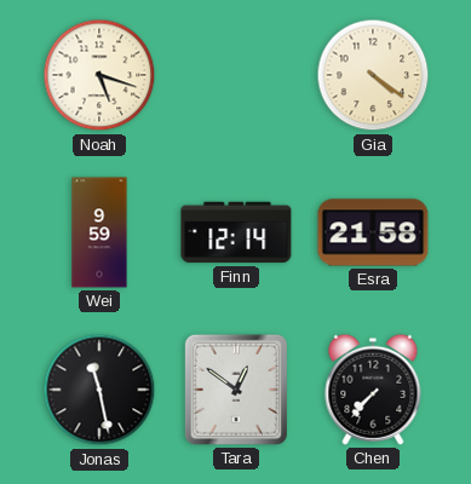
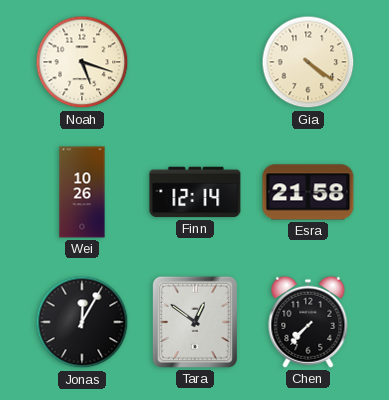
Wei: 9:59 -> 10:26
Jonas: 11:28 -> 12:05
